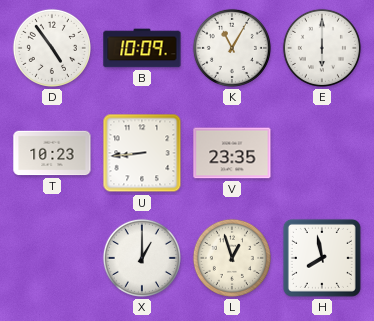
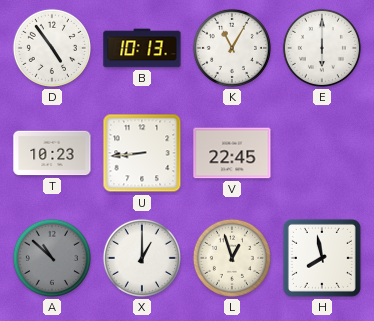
B: 10:09 -> 10:13
V: 23:35 -> 22:45
A: none -> 10:52
